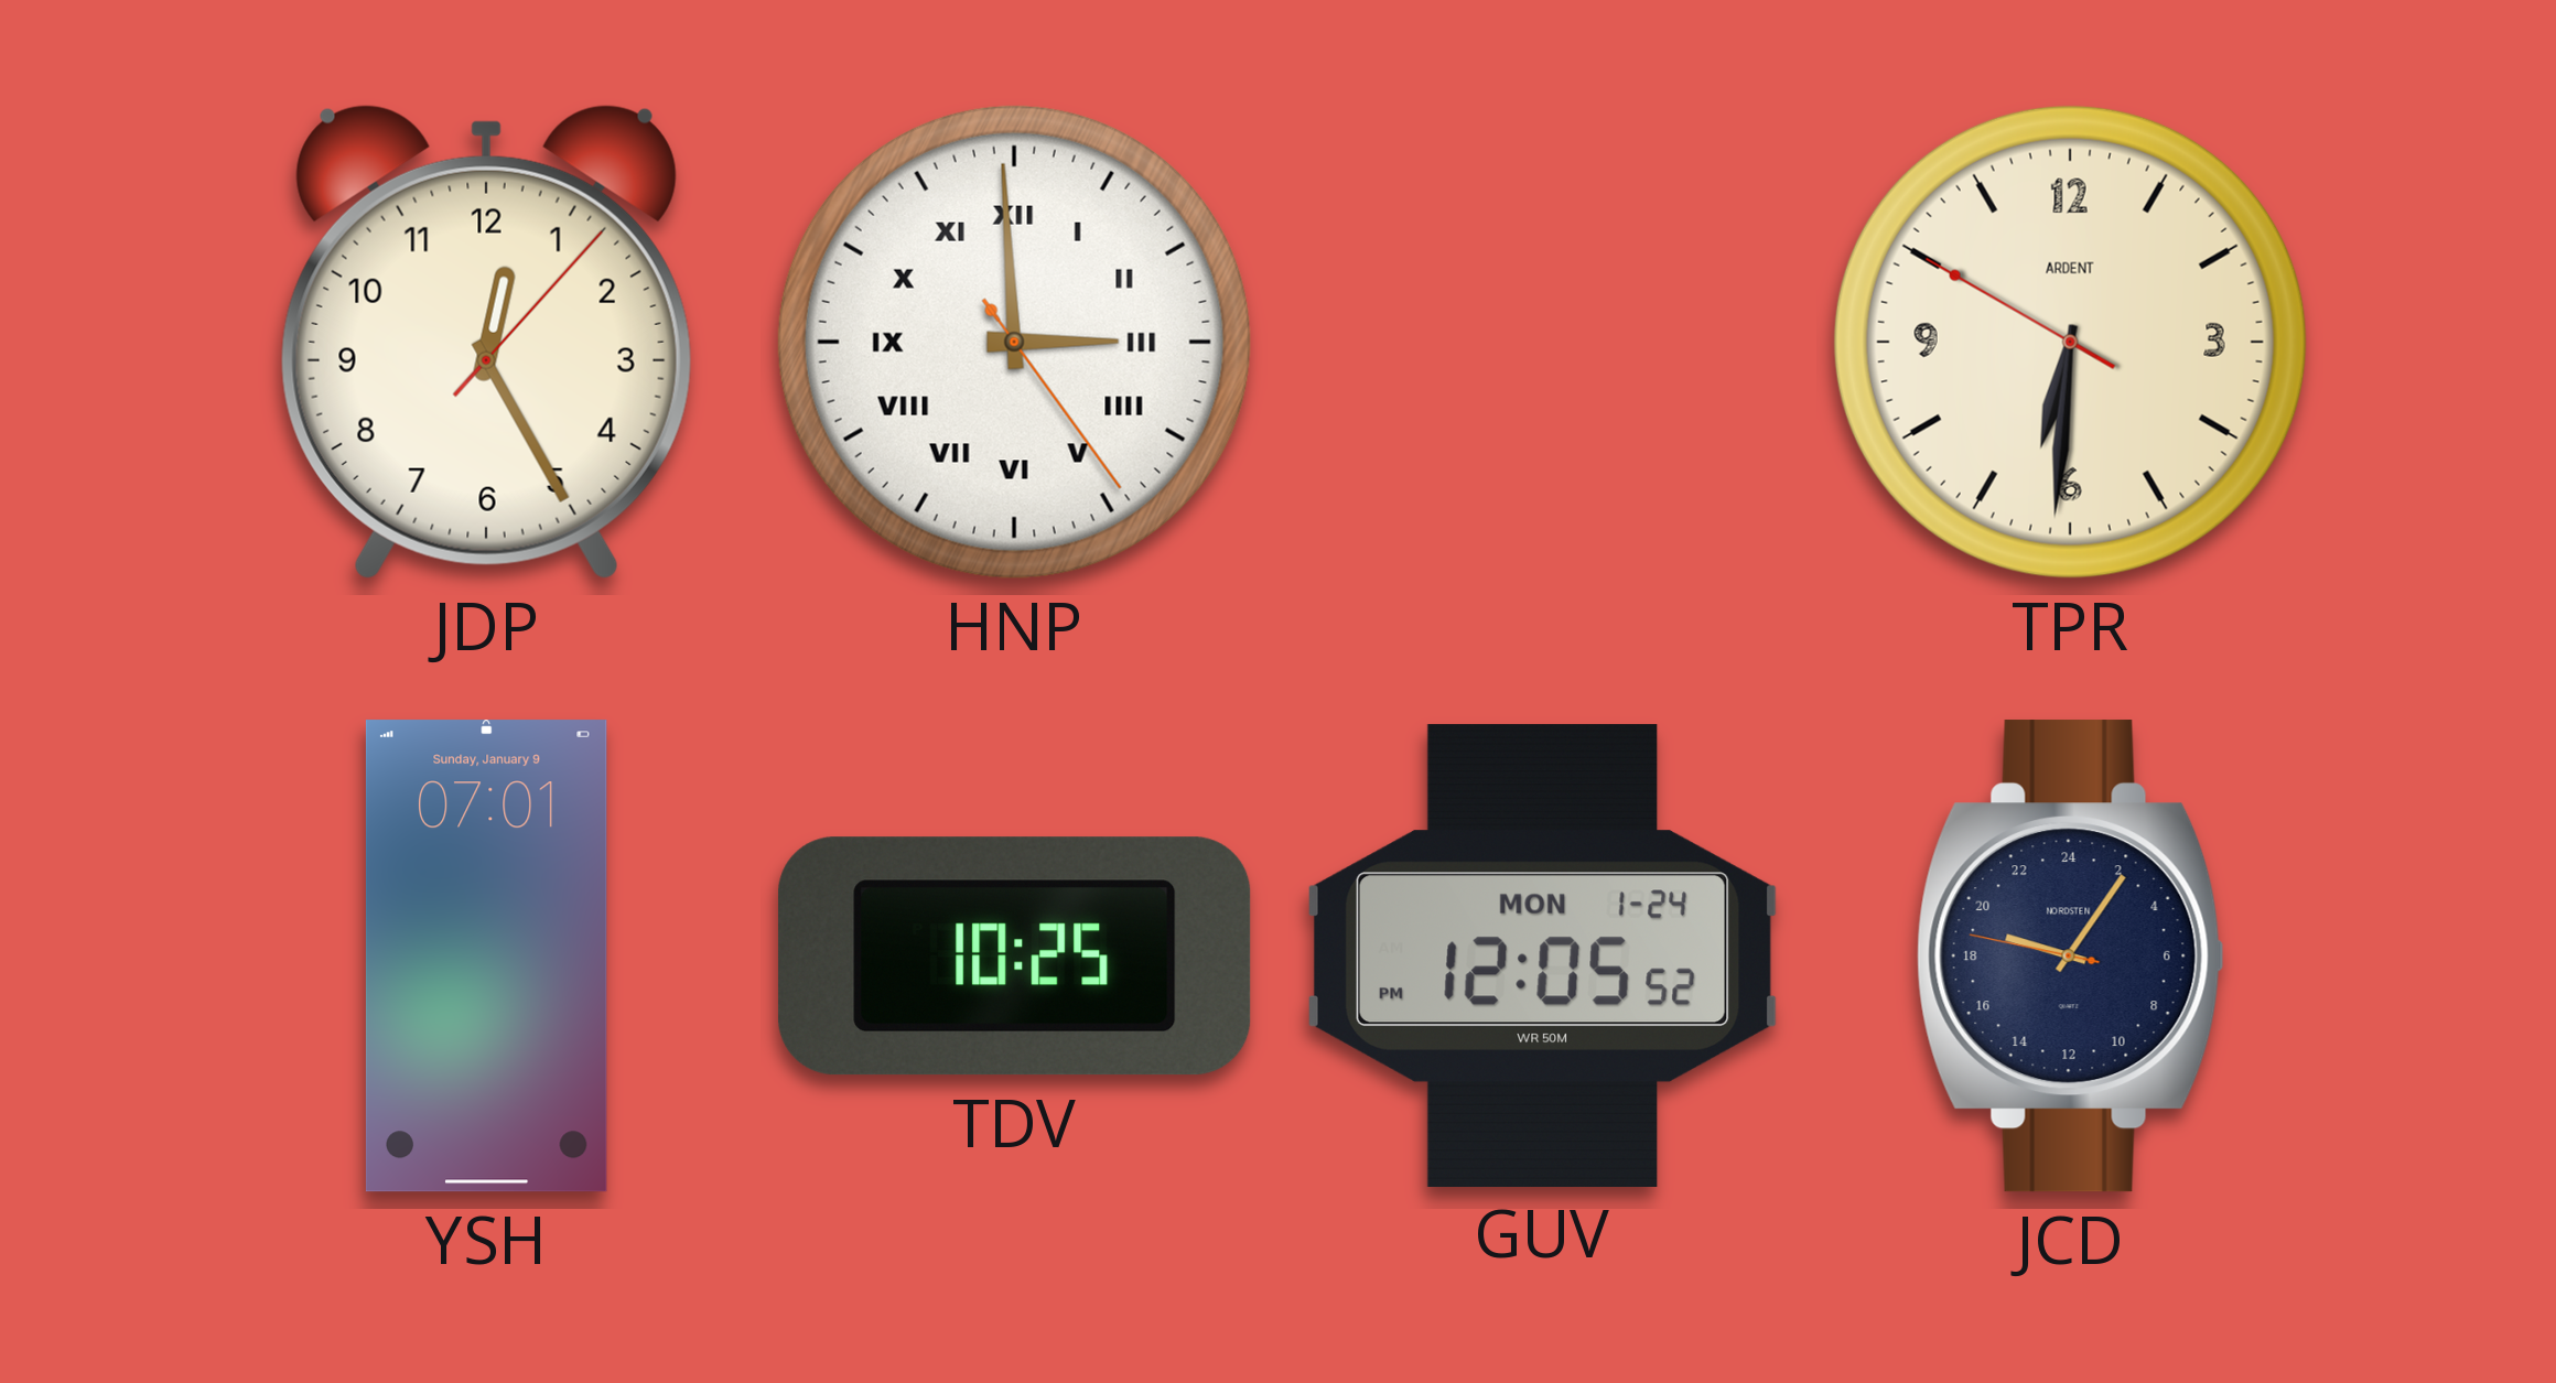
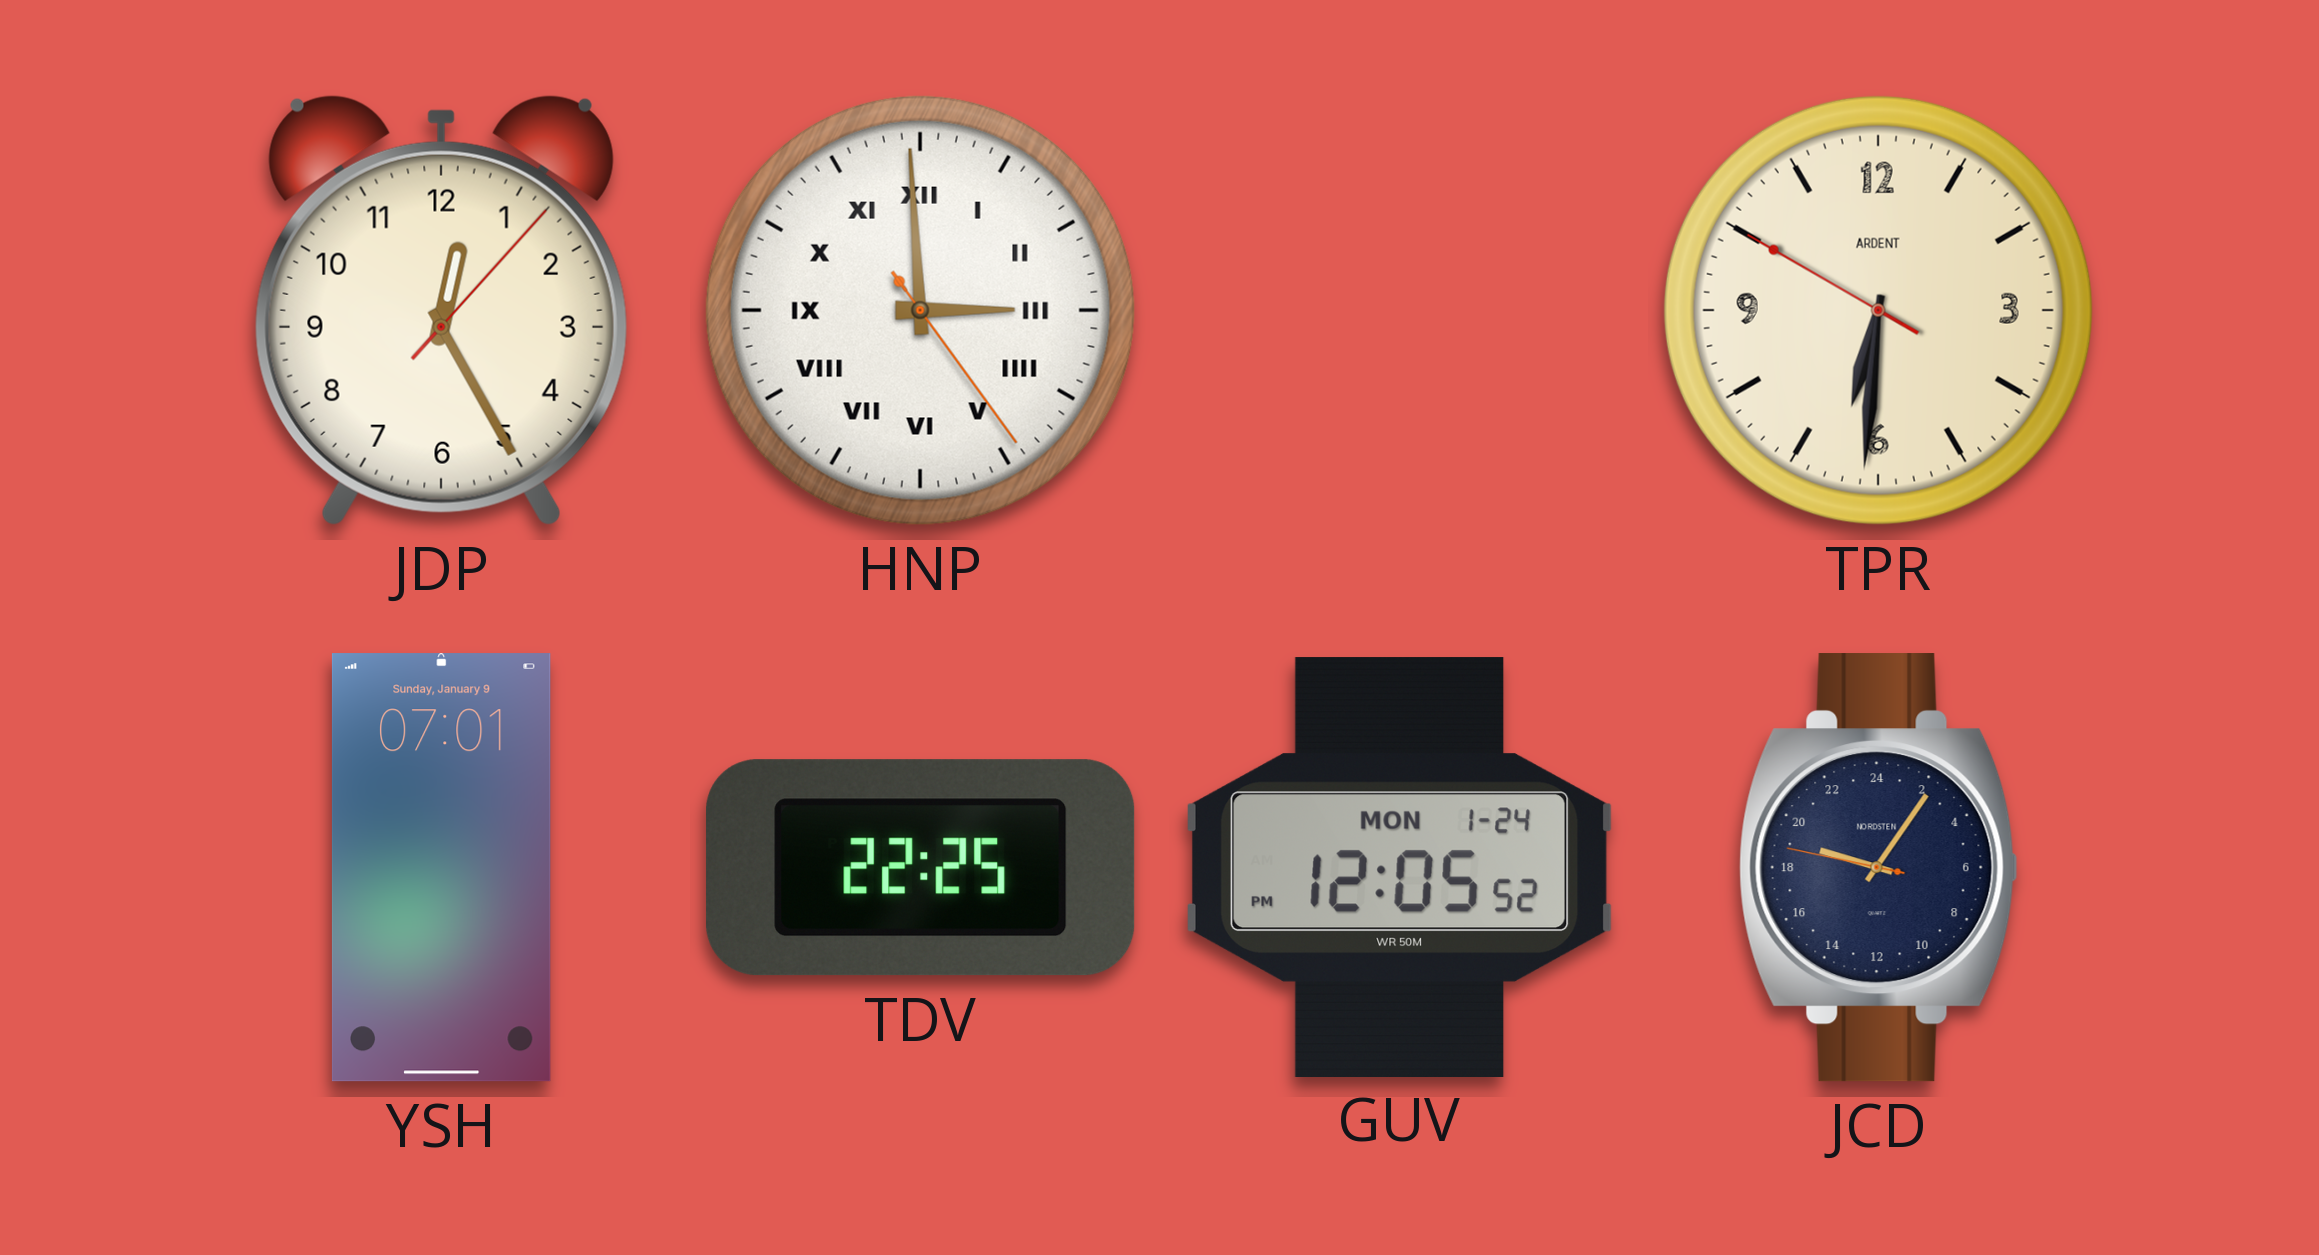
TDV: 10:25 -> 22:25
